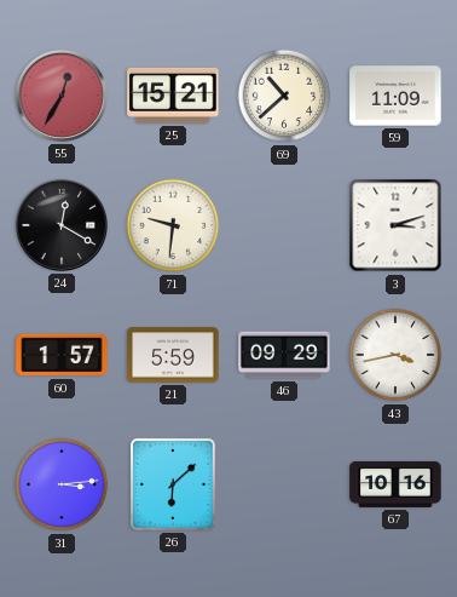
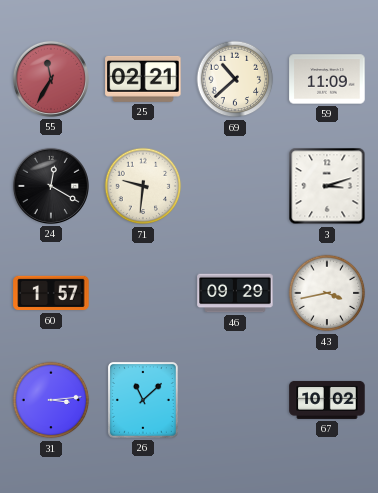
55: 12:35 -> 11:35
25: 15:21 -> 02:21
21: 5:59 -> none
26: 6:08 -> 11:08
67: 10:16 -> 10:02
